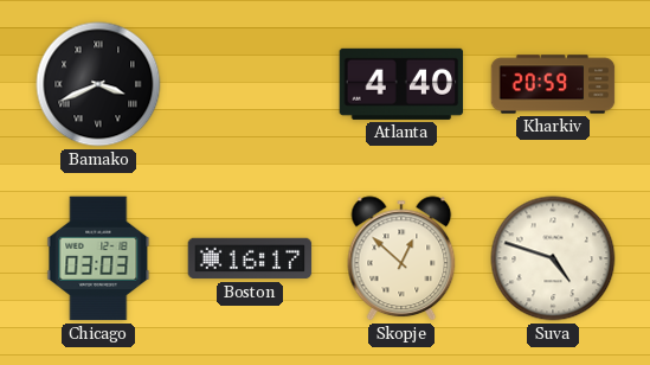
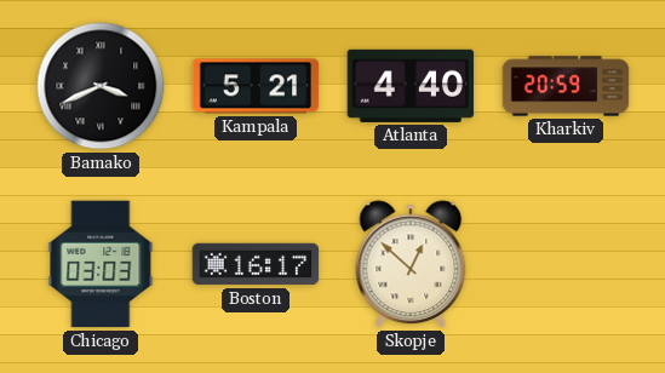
Kampala: none -> 5:21
Suva: 4:48 -> none
